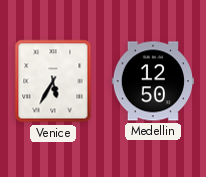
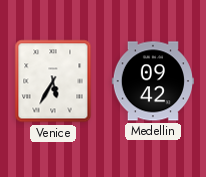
Medellin: 12:50 -> 09:42
